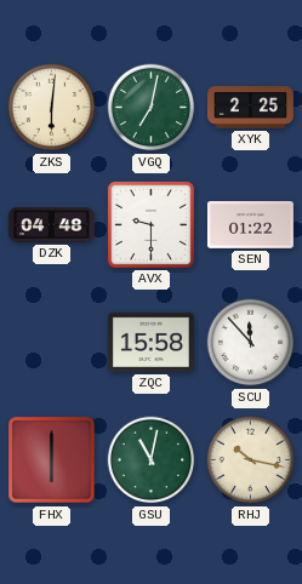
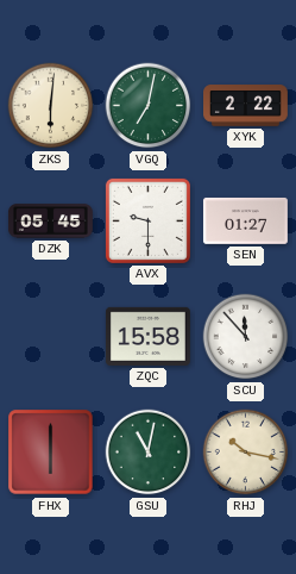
XYK: 2:25 -> 2:22
DZK: 04:48 -> 05:45
SEN: 01:22 -> 01:27
